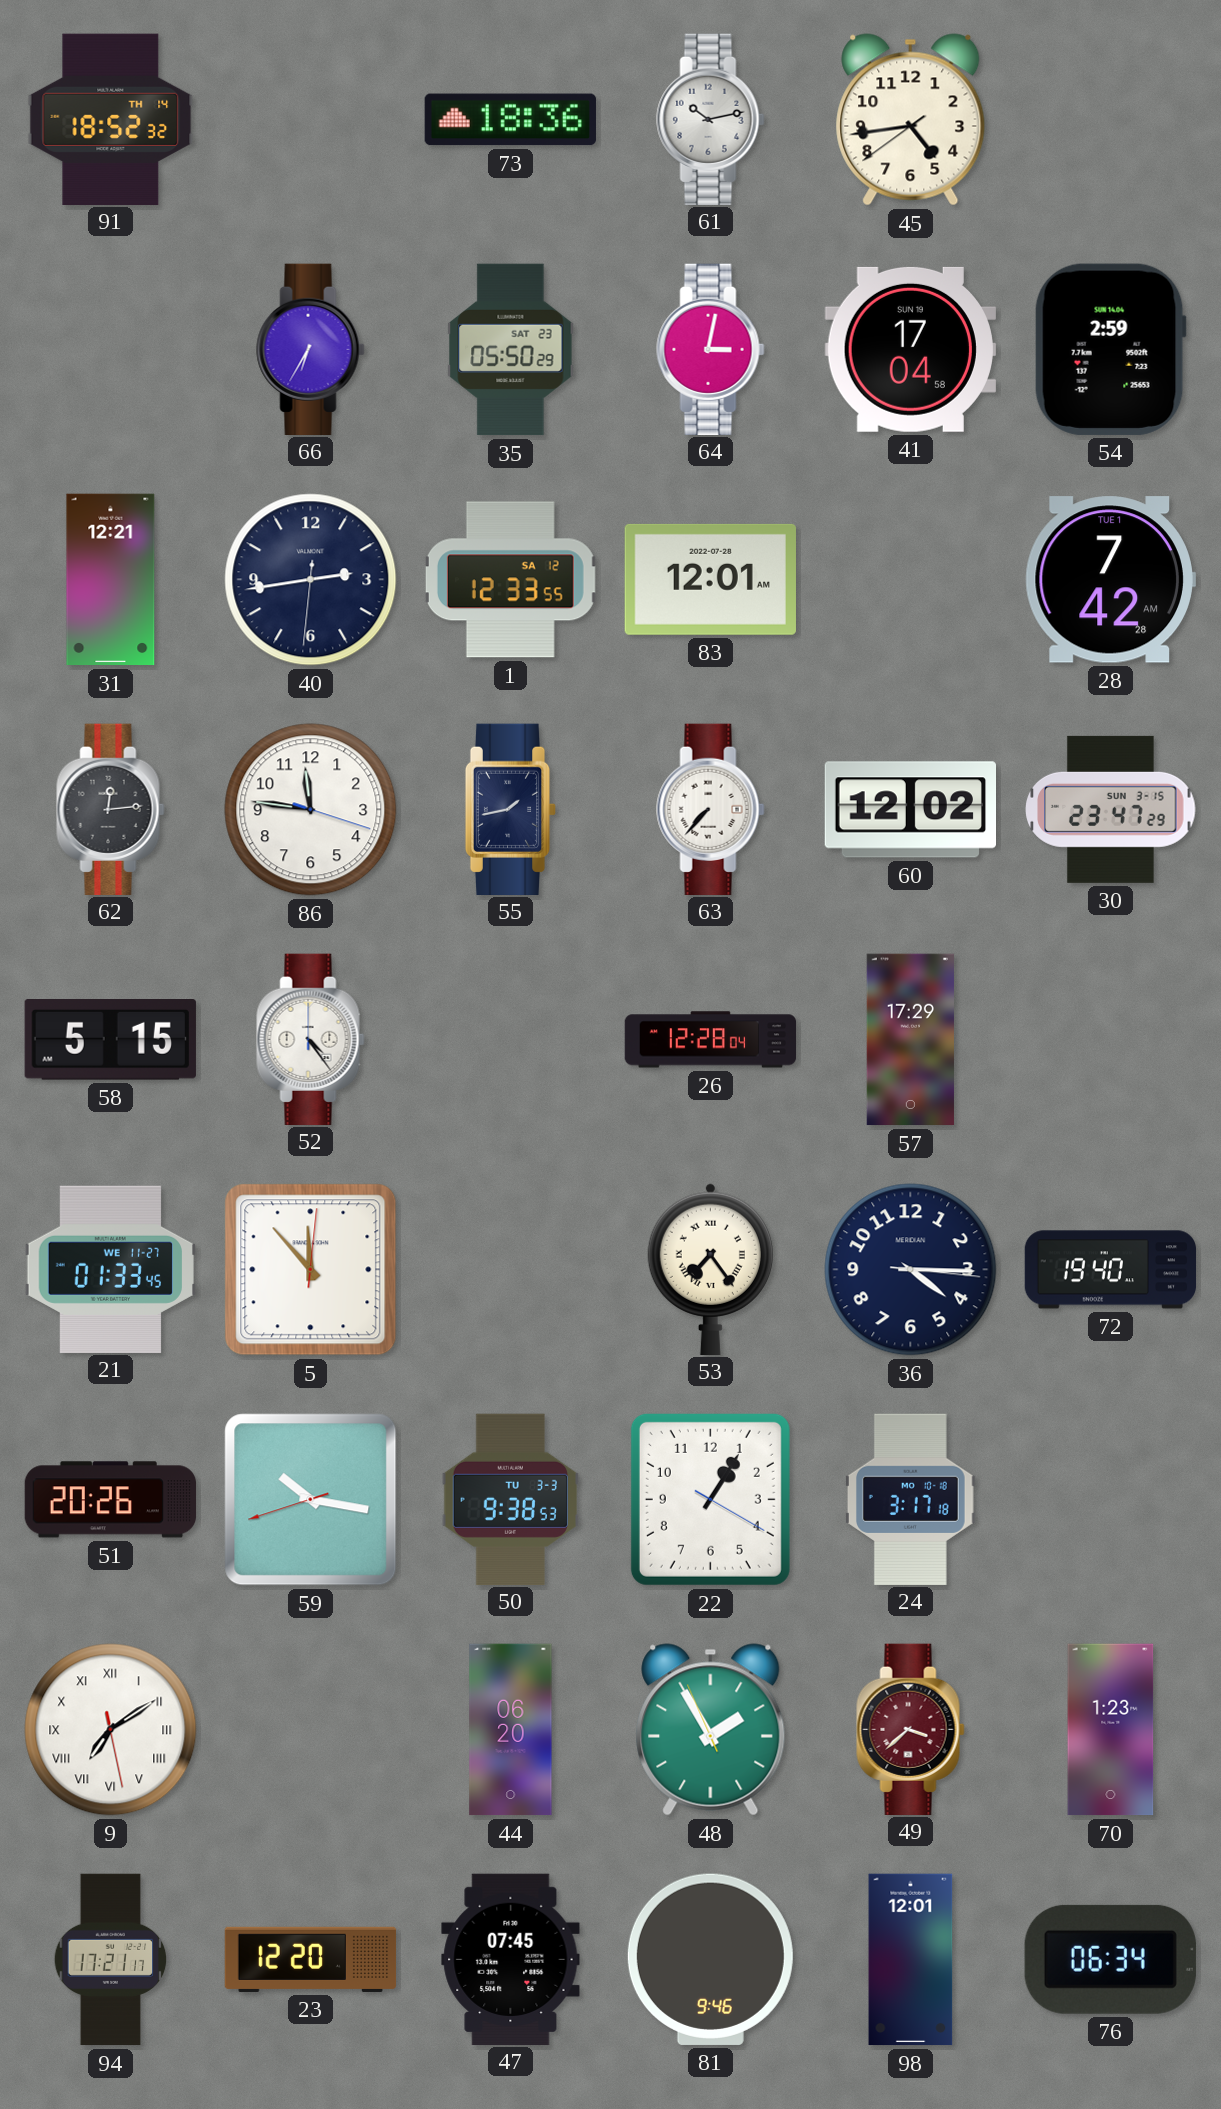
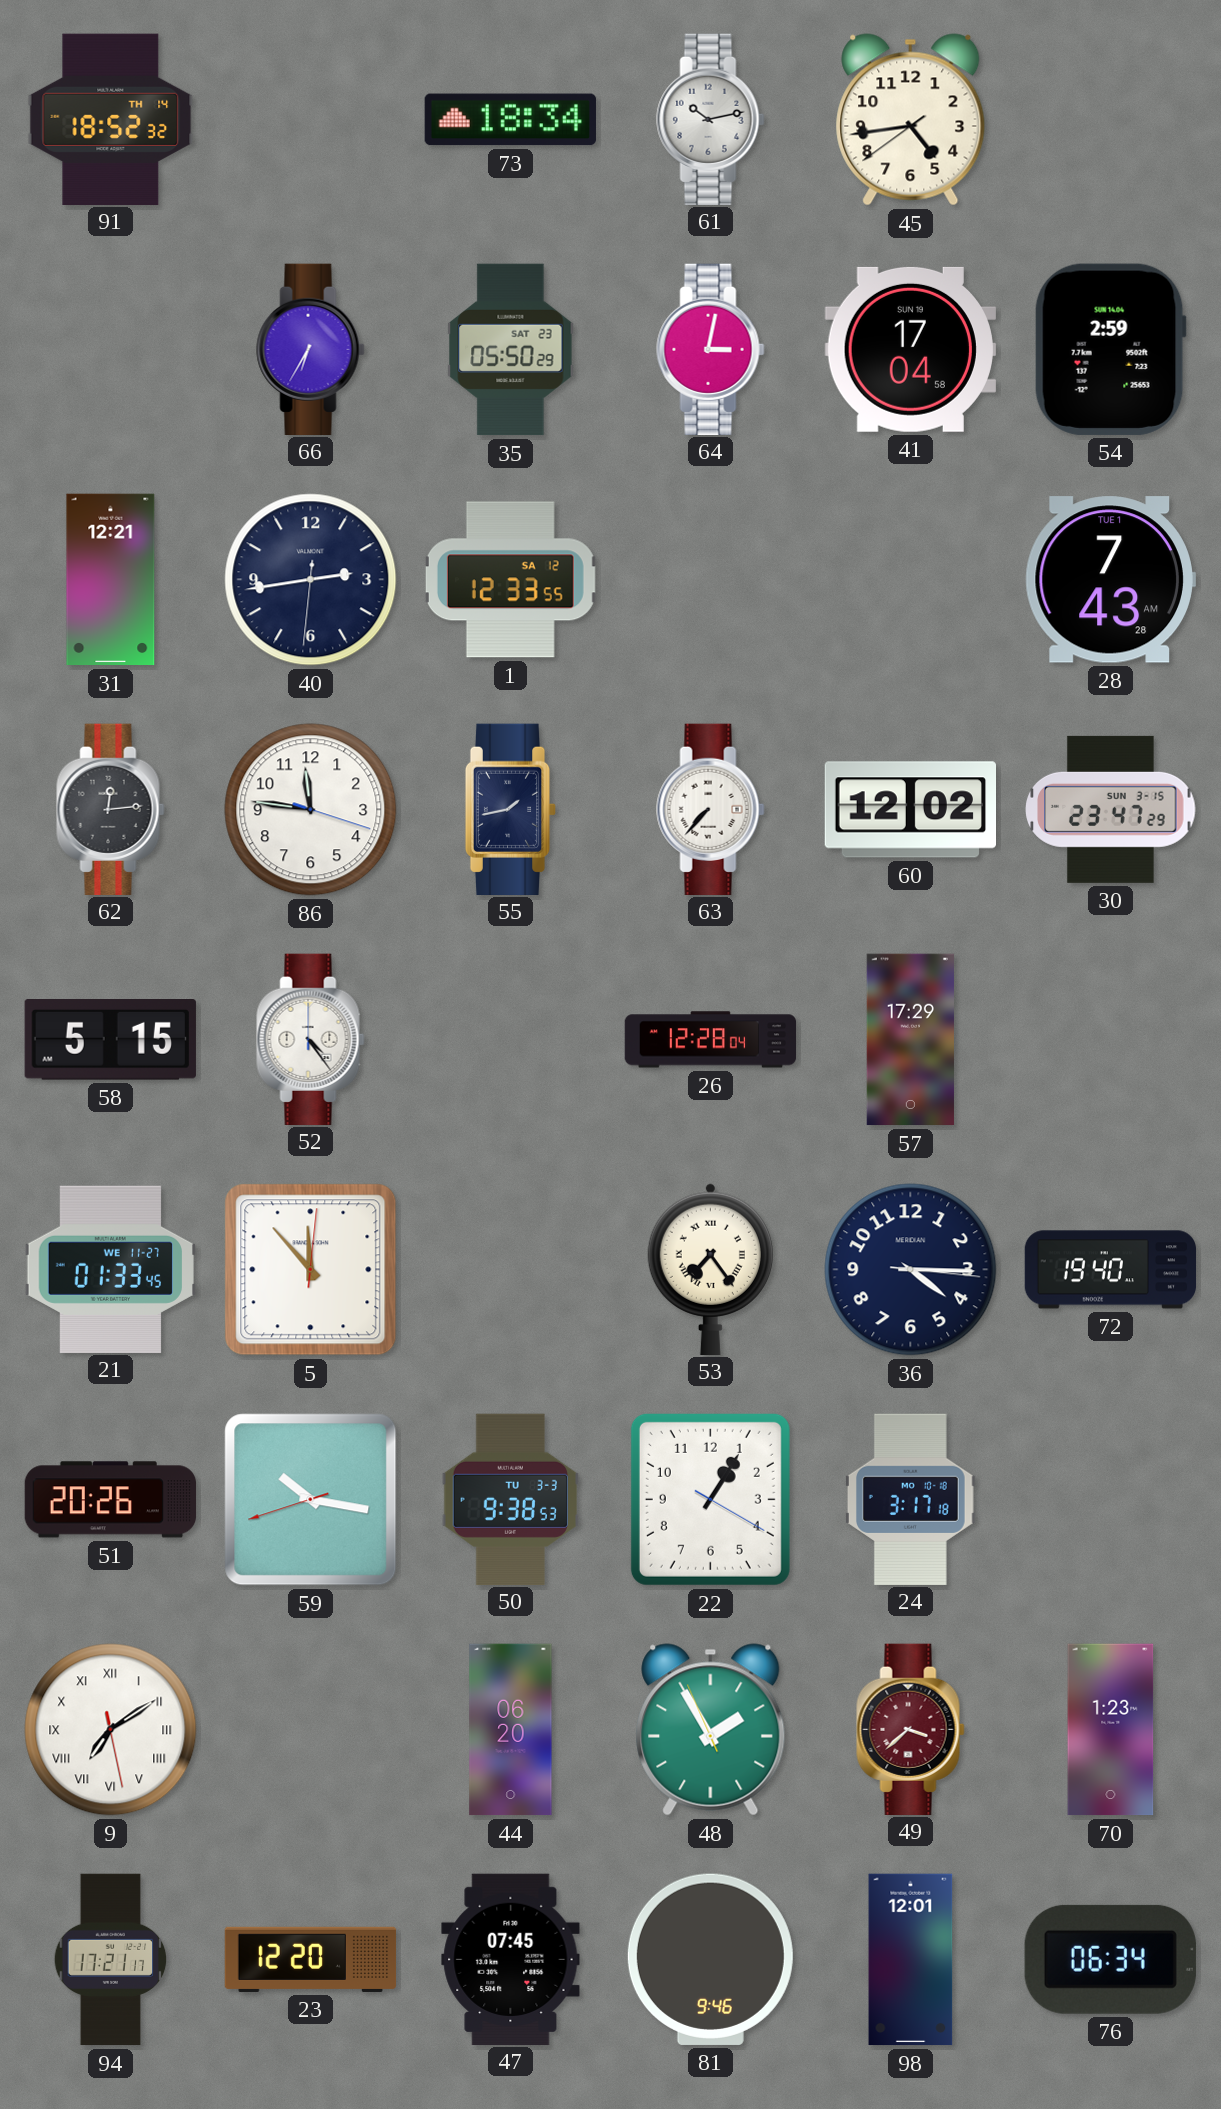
73: 18:36 -> 18:34
83: 12:01 -> none
28: 7:42 -> 7:43
